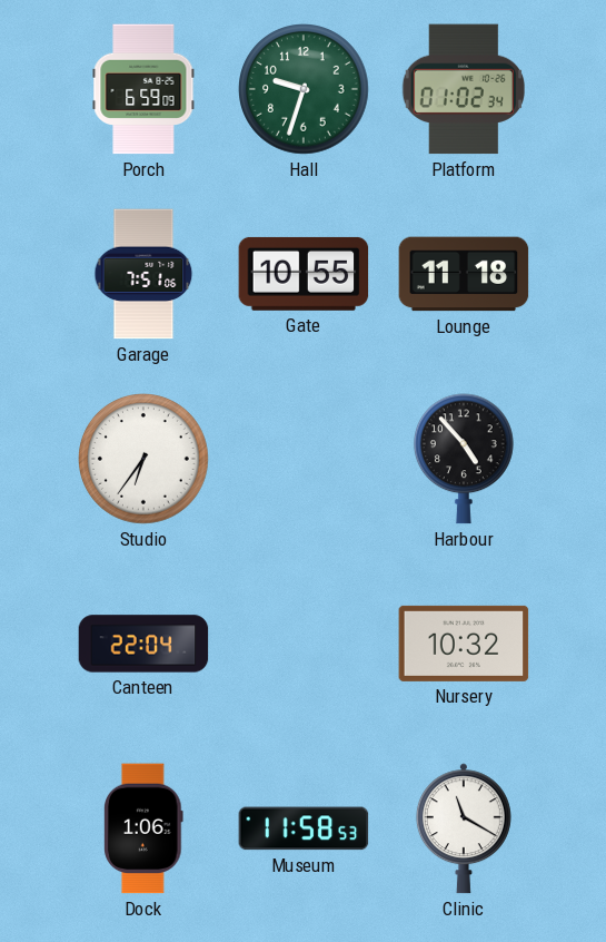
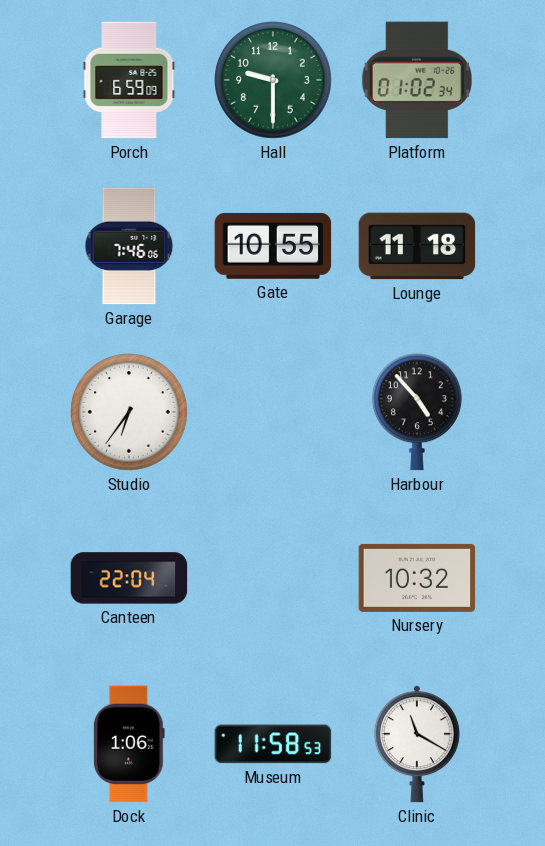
Hall: 9:33 -> 9:30
Garage: 7:51 -> 7:46
